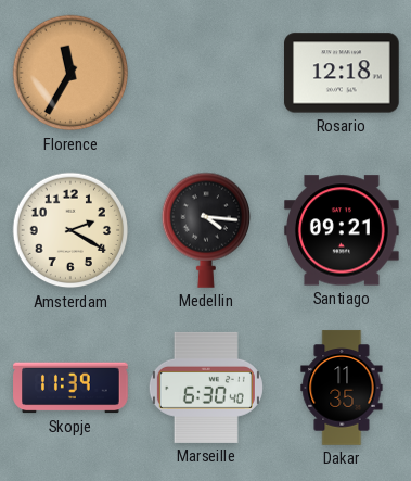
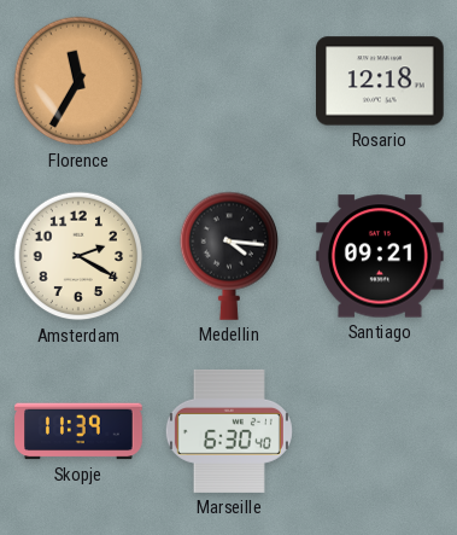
Dakar: 11:35 -> none
